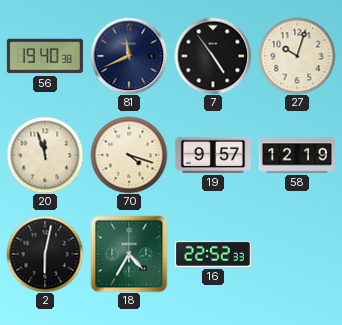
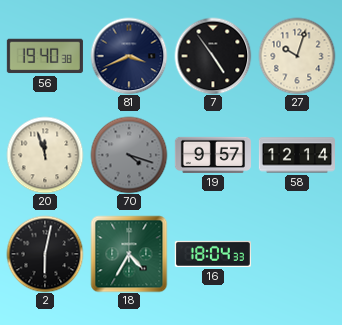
81: 11:41 -> 3:41
70 dial: cream -> grey
58: 12:19 -> 12:14
16: 22:52 -> 18:04
